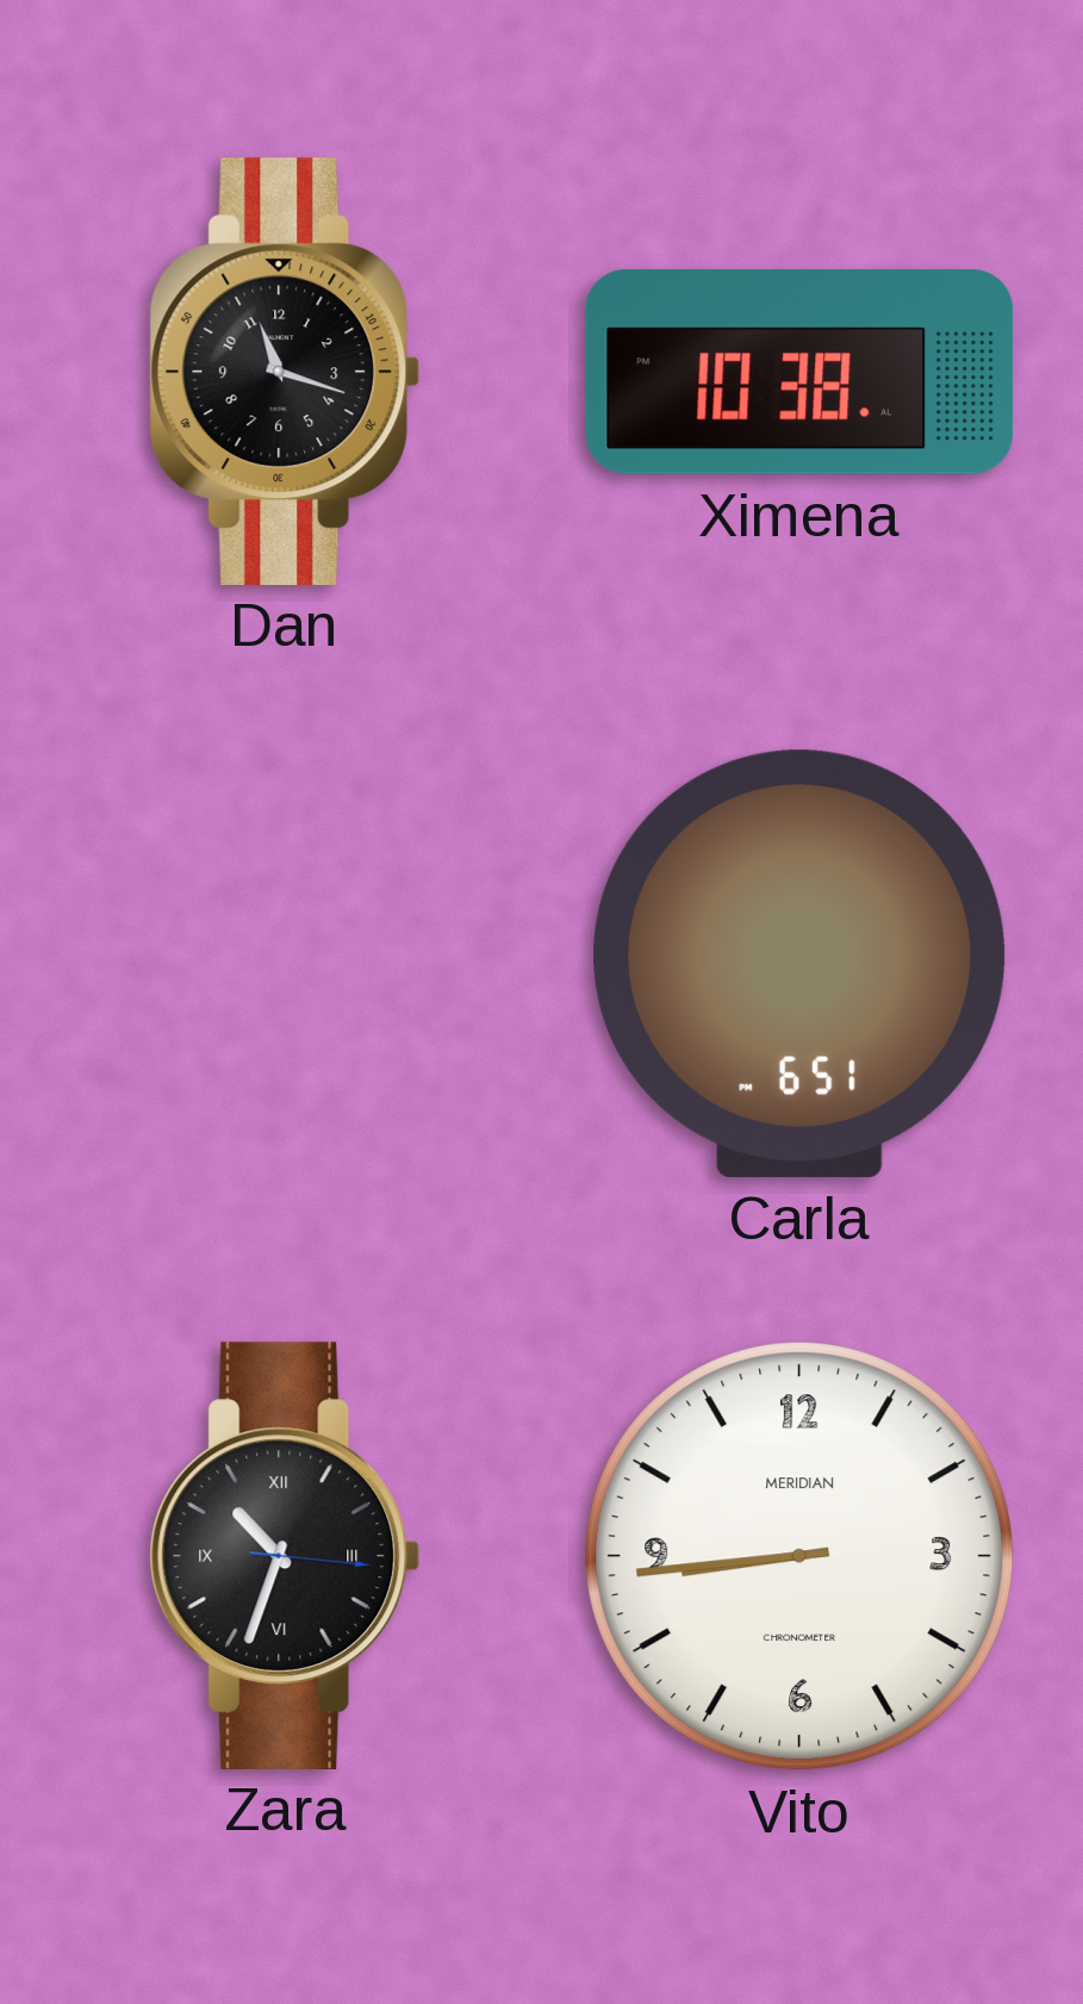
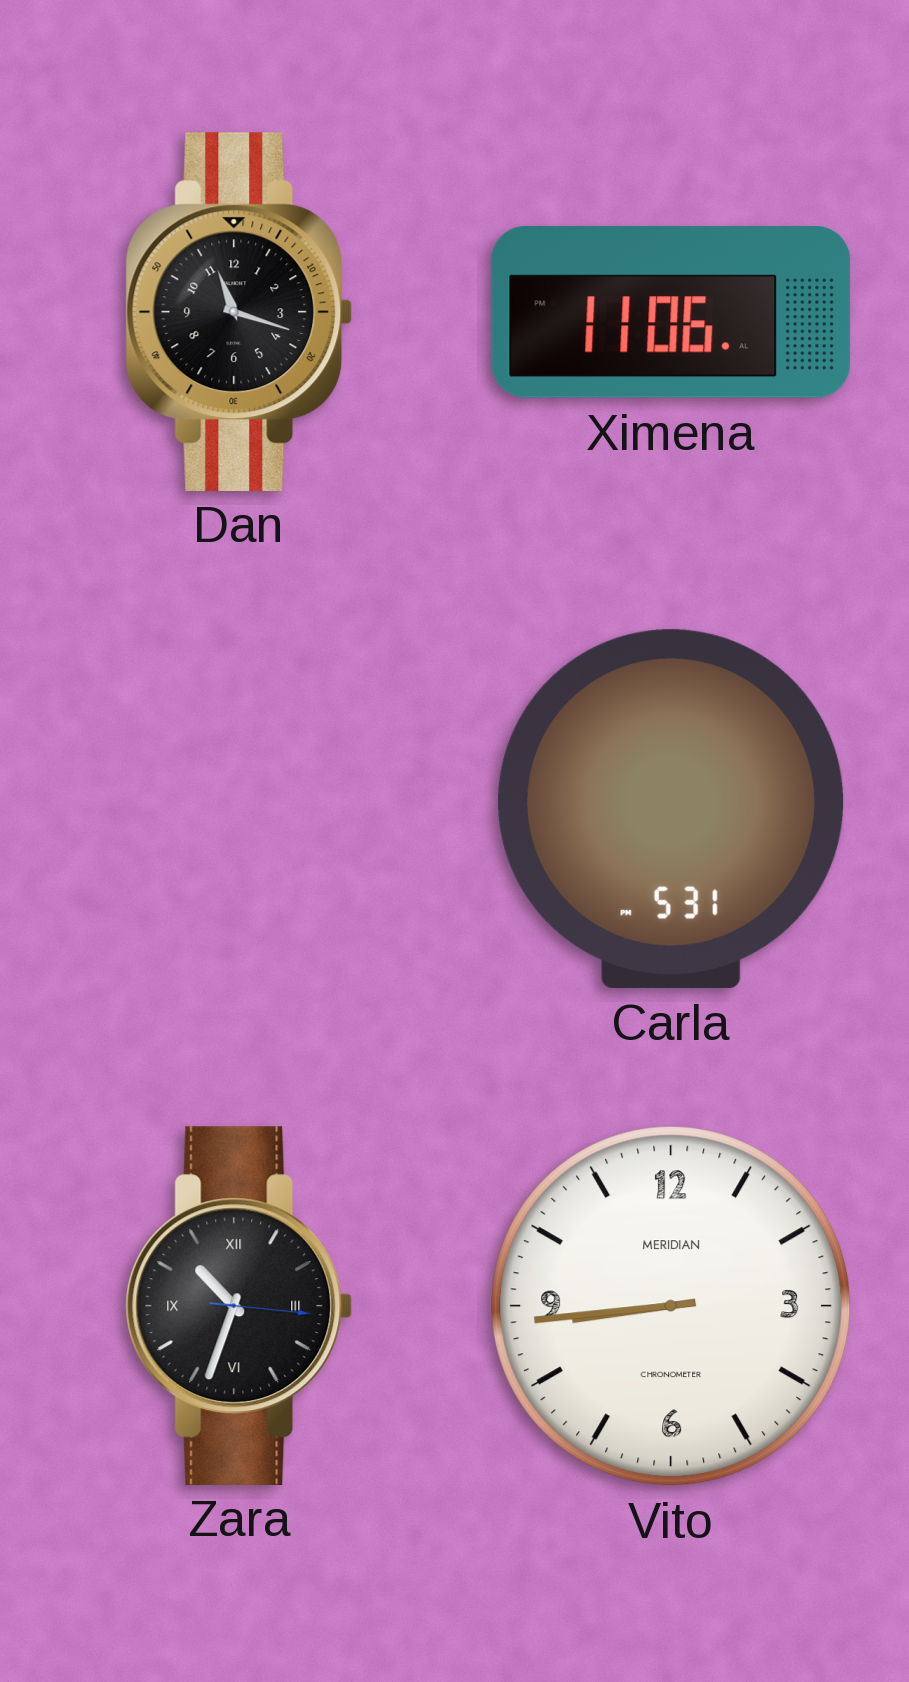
Ximena: 10:38 -> 11:06
Carla: 6:51 -> 5:31
